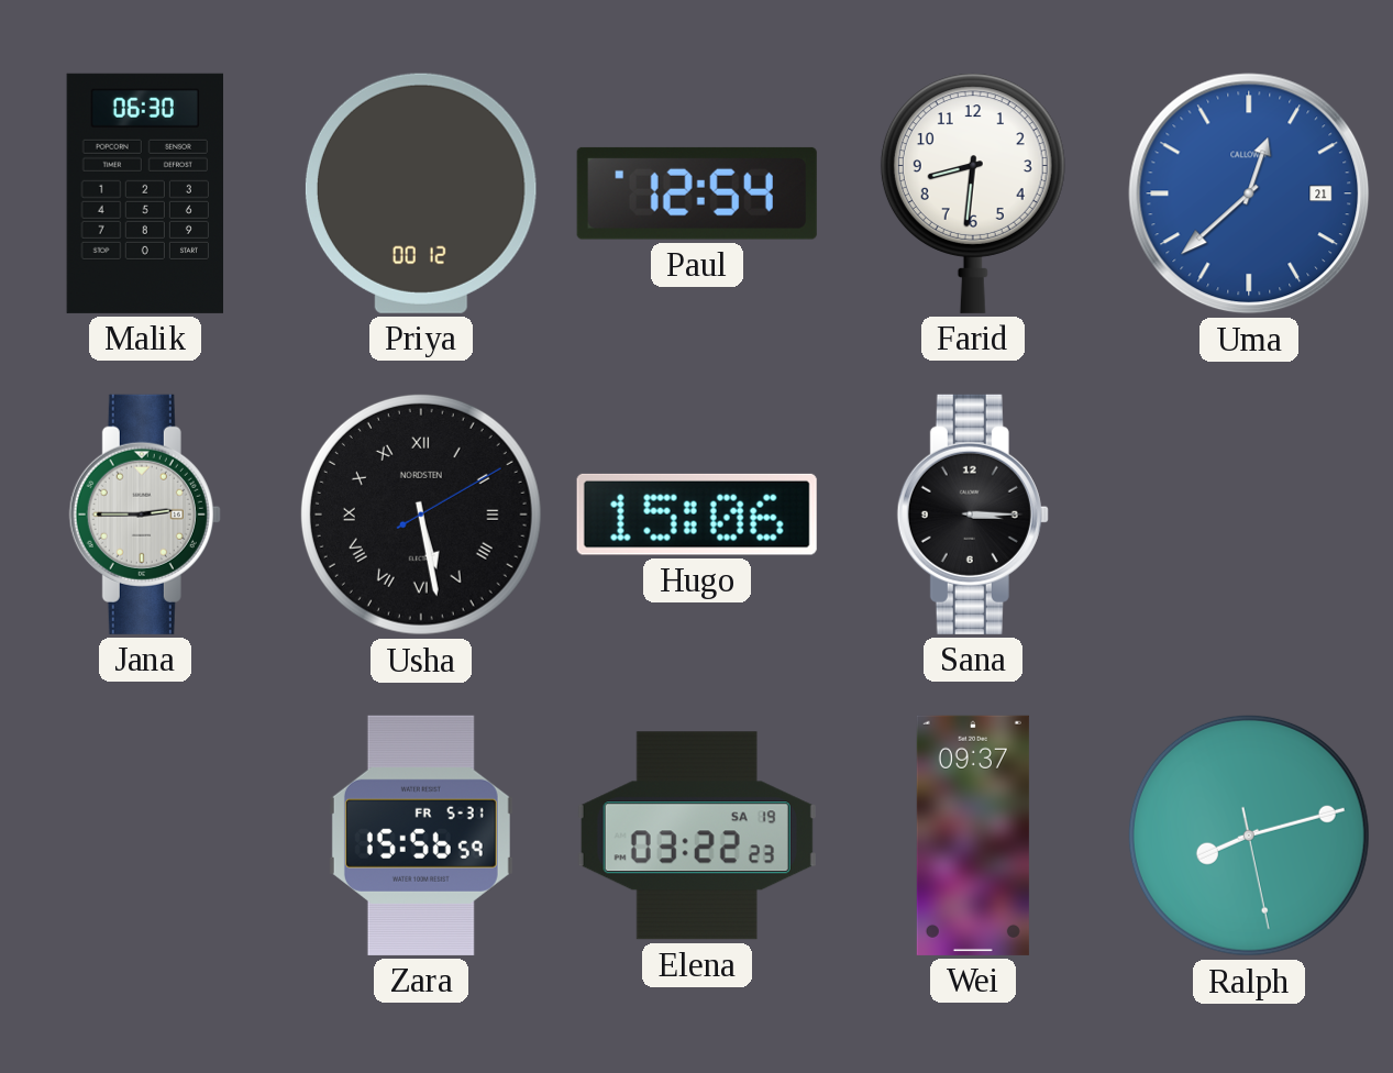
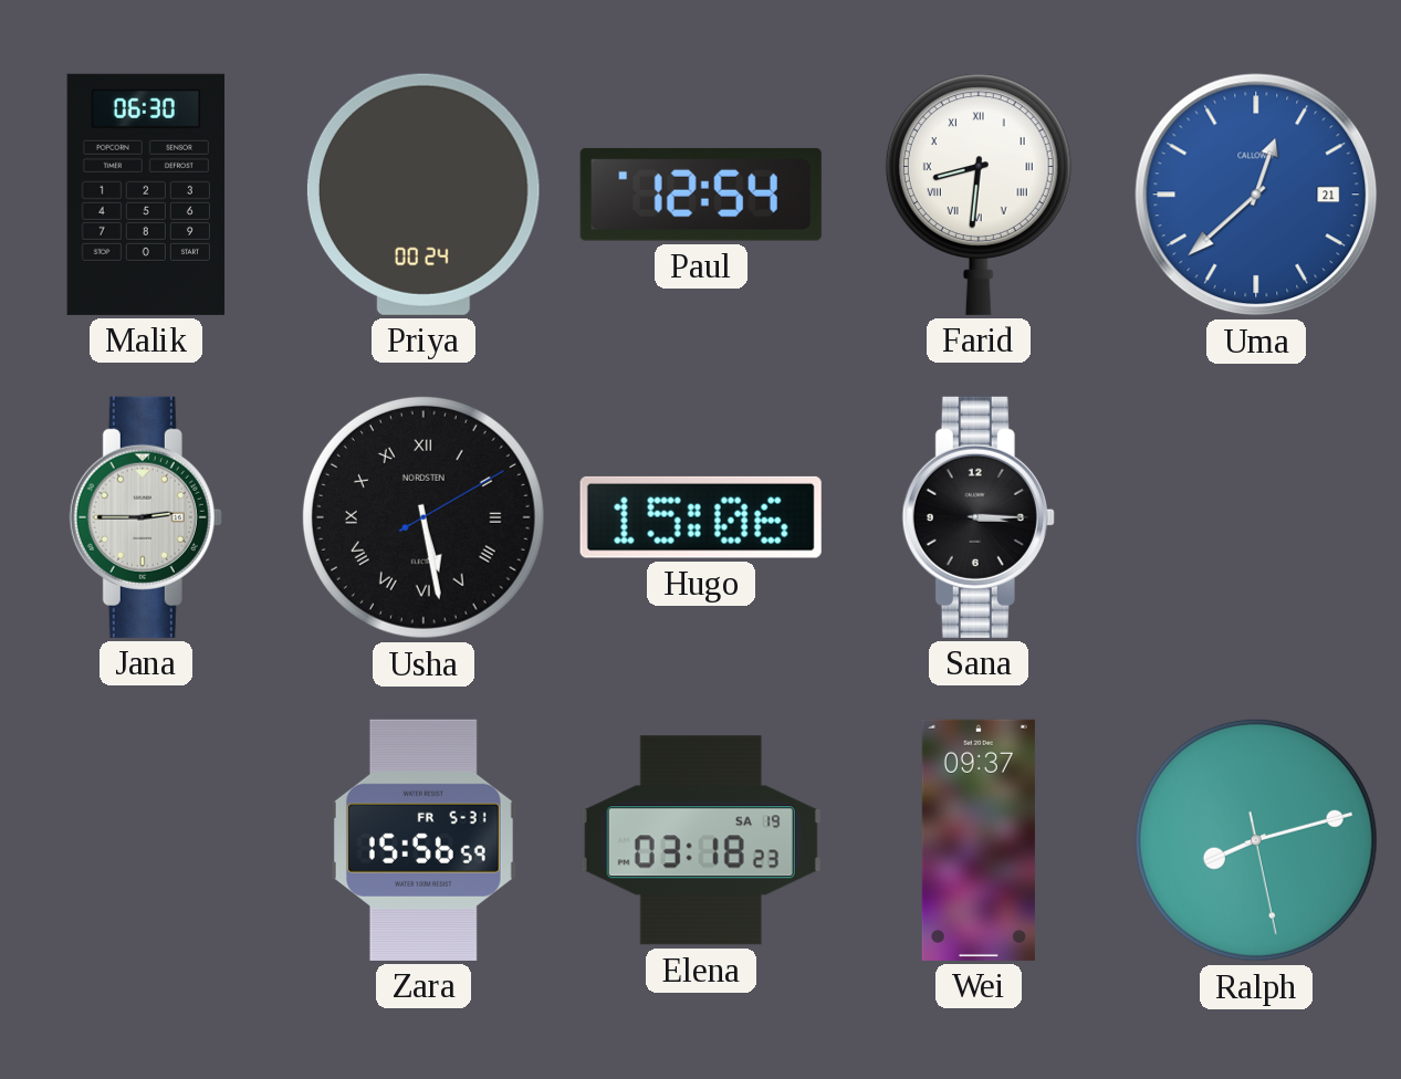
Priya: 00:12 -> 00:24
Farid numerals: Arabic -> Roman
Elena: 03:22 -> 03:18
